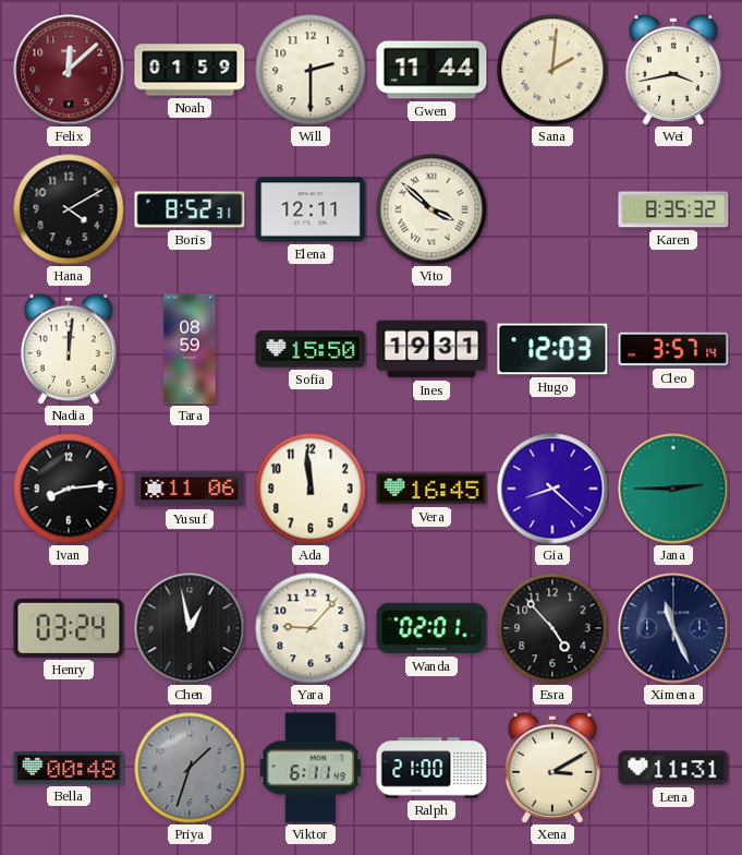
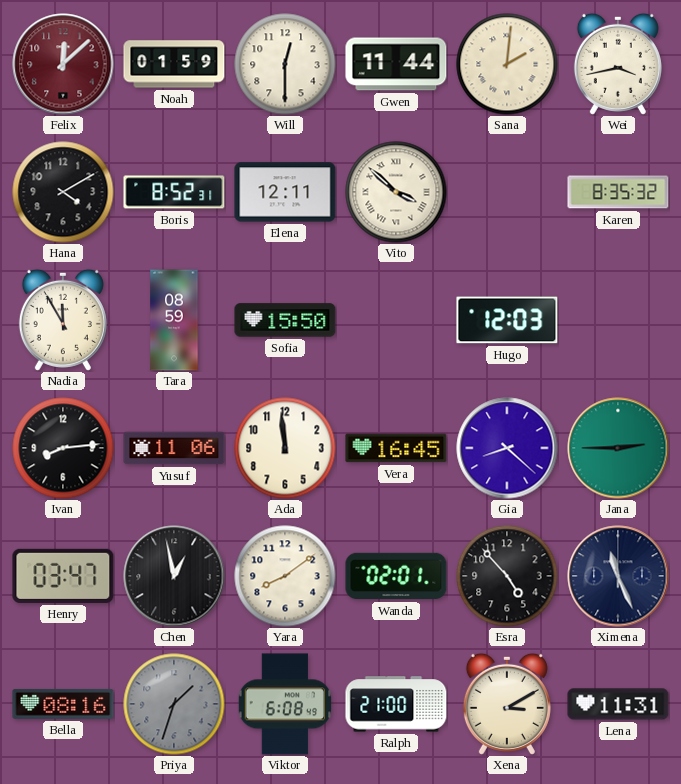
Will: 2:30 -> 12:30
Nadia: 12:01 -> 11:55
Ines: 19:31 -> none
Cleo: 3:57 -> none
Henry: 03:24 -> 03:47
Yara: 9:07 -> 8:09
Bella: 00:48 -> 08:16
Viktor: 6:11 -> 6:08
